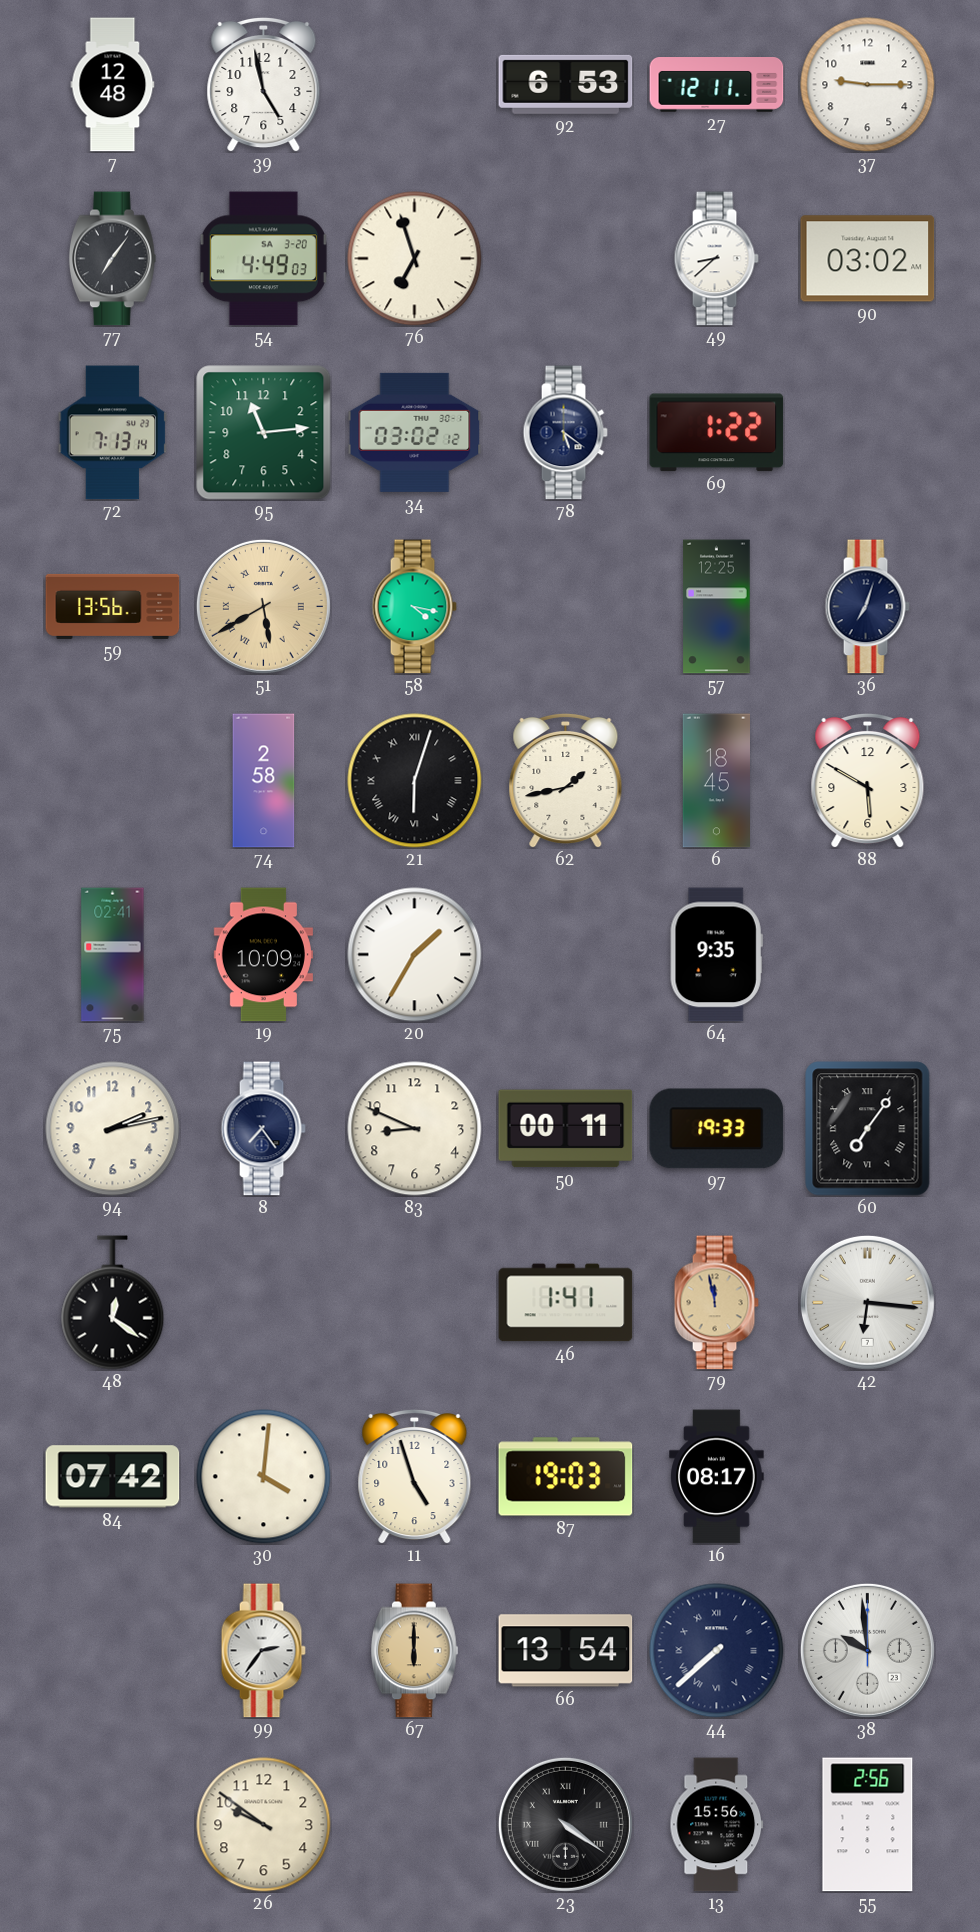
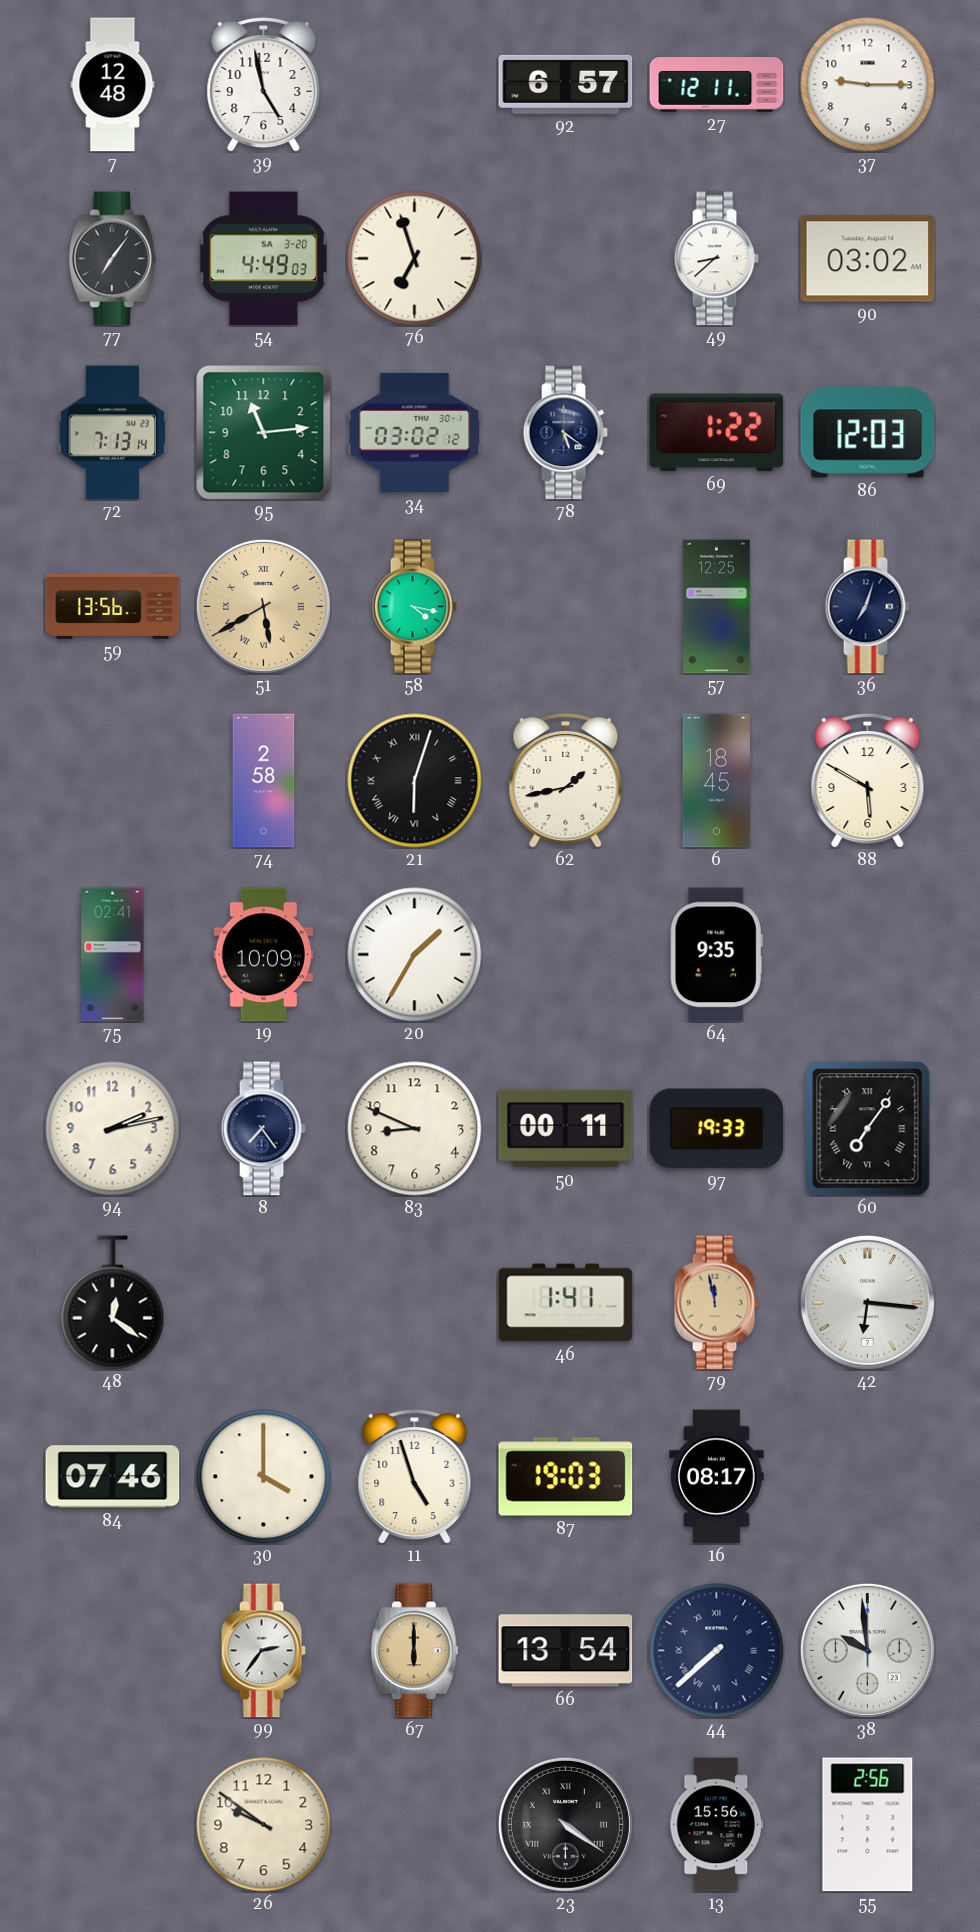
92: 6:53 -> 6:57
86: none -> 12:03
84: 07:42 -> 07:46
30: 4:01 -> 4:00
